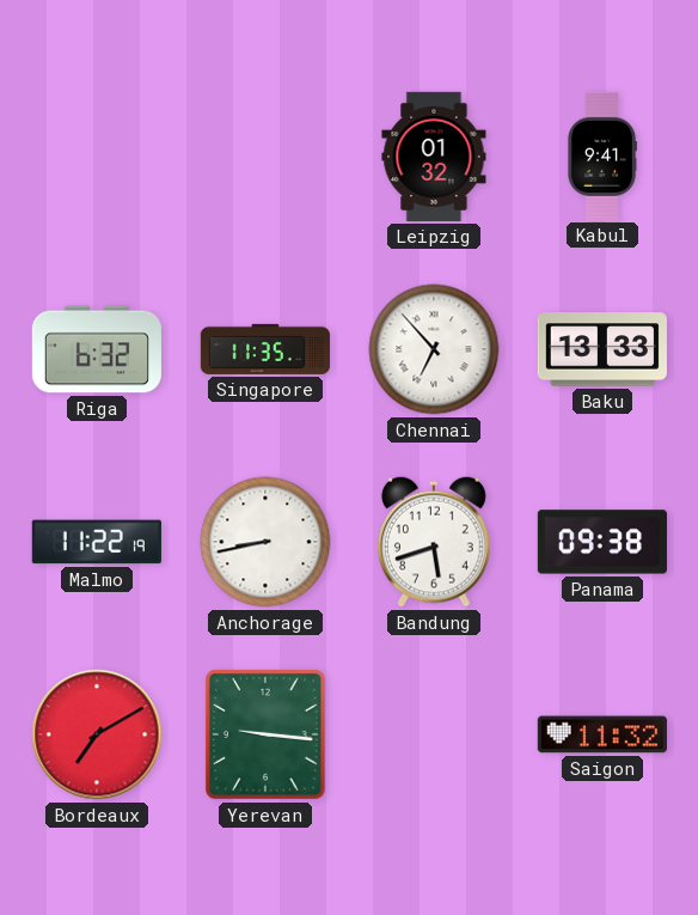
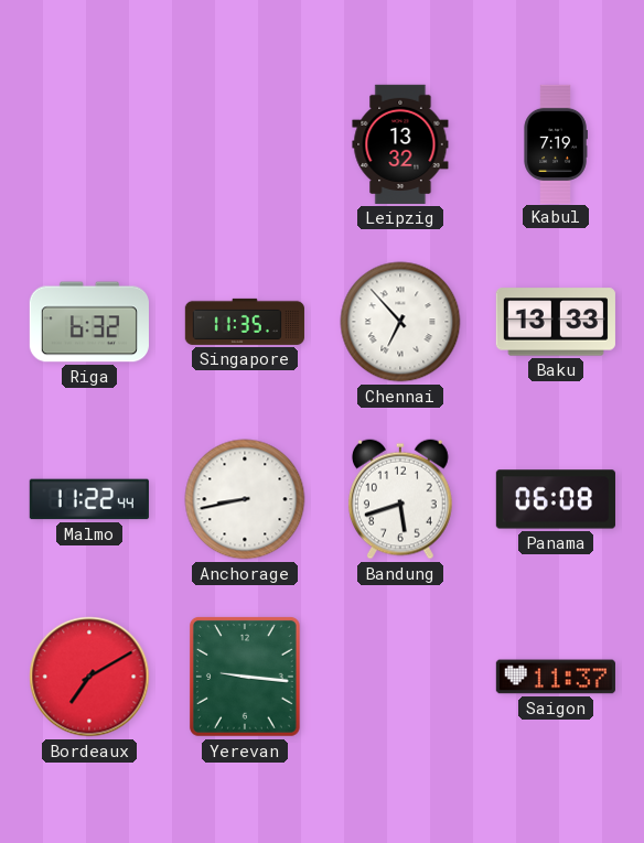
Leipzig: 01:32 -> 13:32
Kabul: 9:41 -> 7:19
Malmo: 11:22:19 -> 11:22:44
Panama: 09:38 -> 06:08
Saigon: 11:32 -> 11:37
